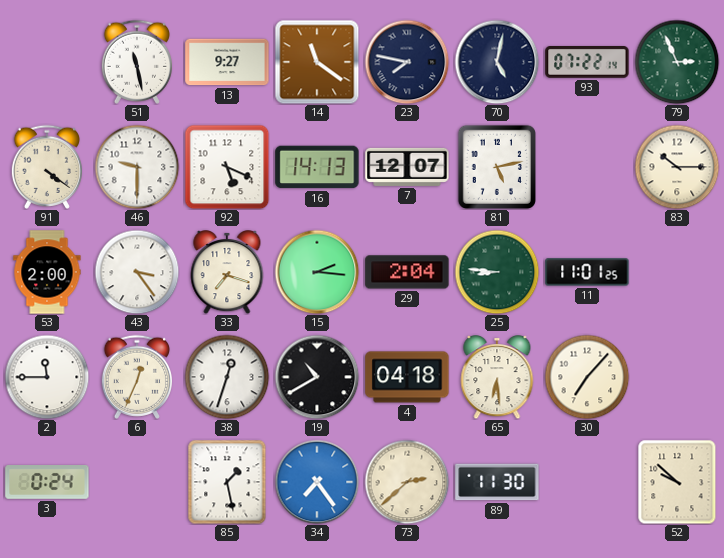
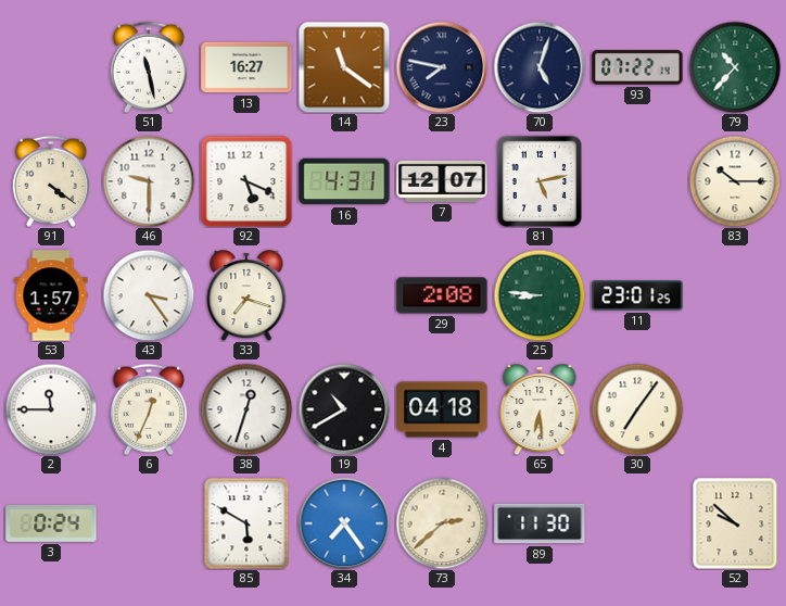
13: 9:27 -> 16:27
70: 5:02 -> 5:03
79: 2:56 -> 10:37
16: 14:13 -> 4:31
53: 2:00 -> 1:57
15: 2:16 -> none
29: 2:04 -> 2:08
11: 11:01 -> 23:01
30: 7:07 -> 7:06
85: 1:28 -> 5:50
